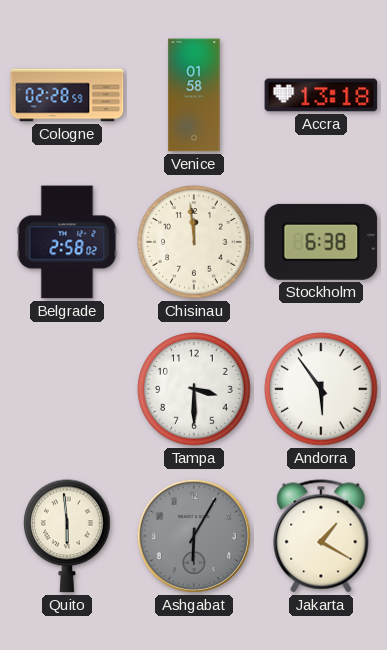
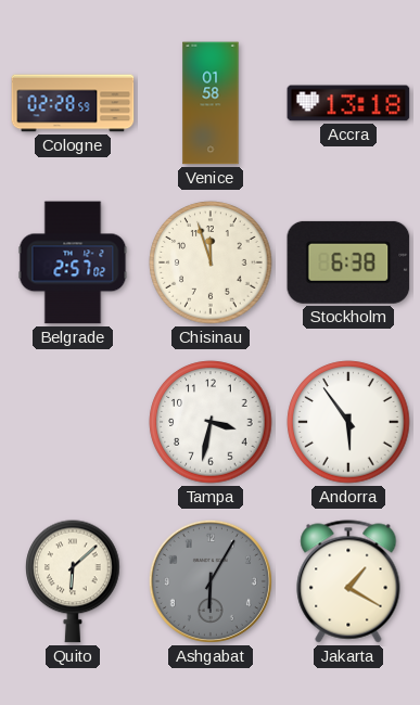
Belgrade: 2:58 -> 2:57
Chisinau: 11:59 -> 11:57
Tampa: 3:30 -> 3:32
Quito: 5:59 -> 6:08
